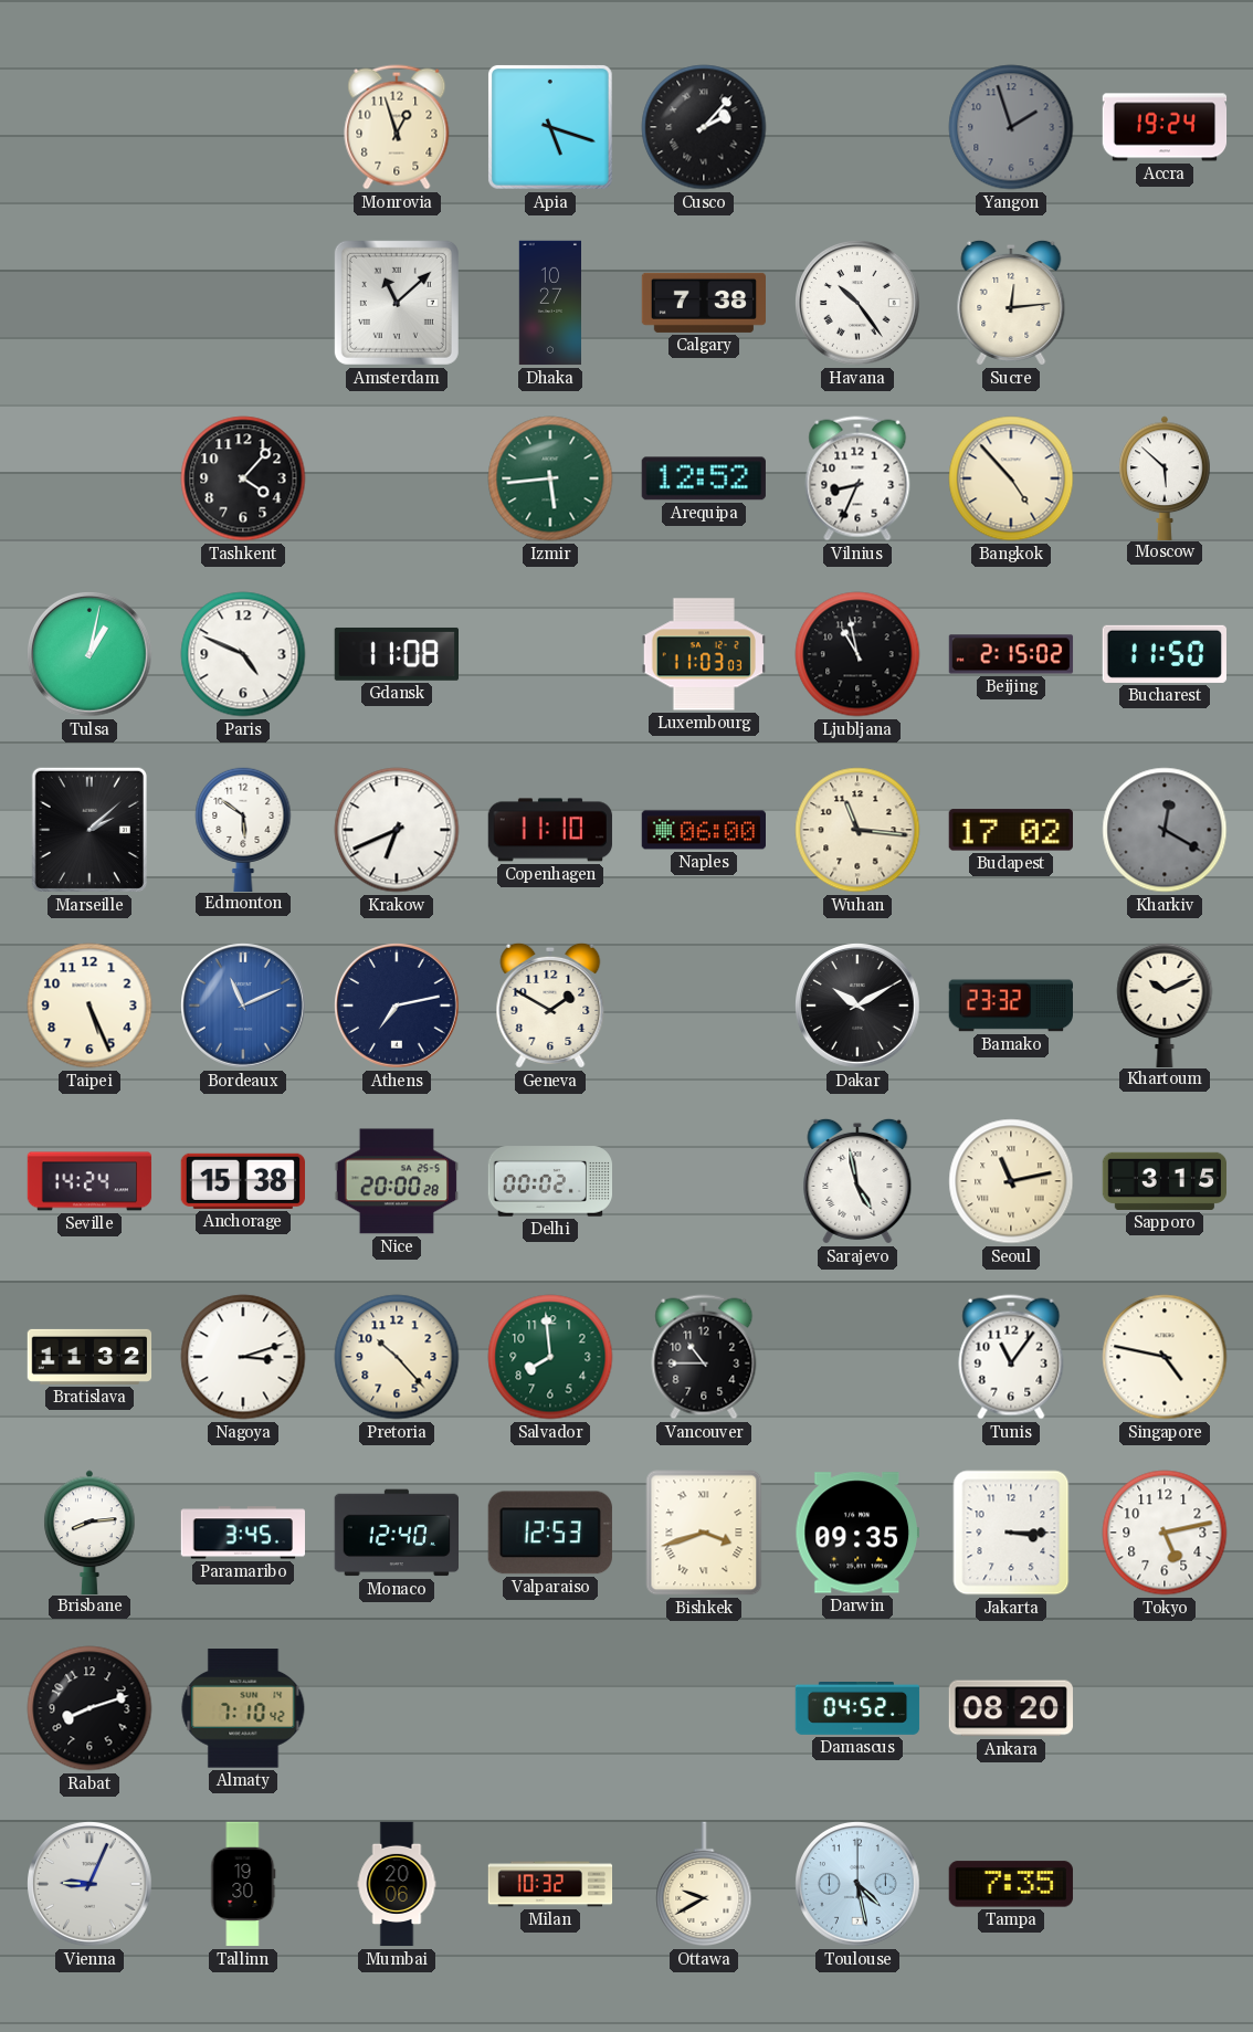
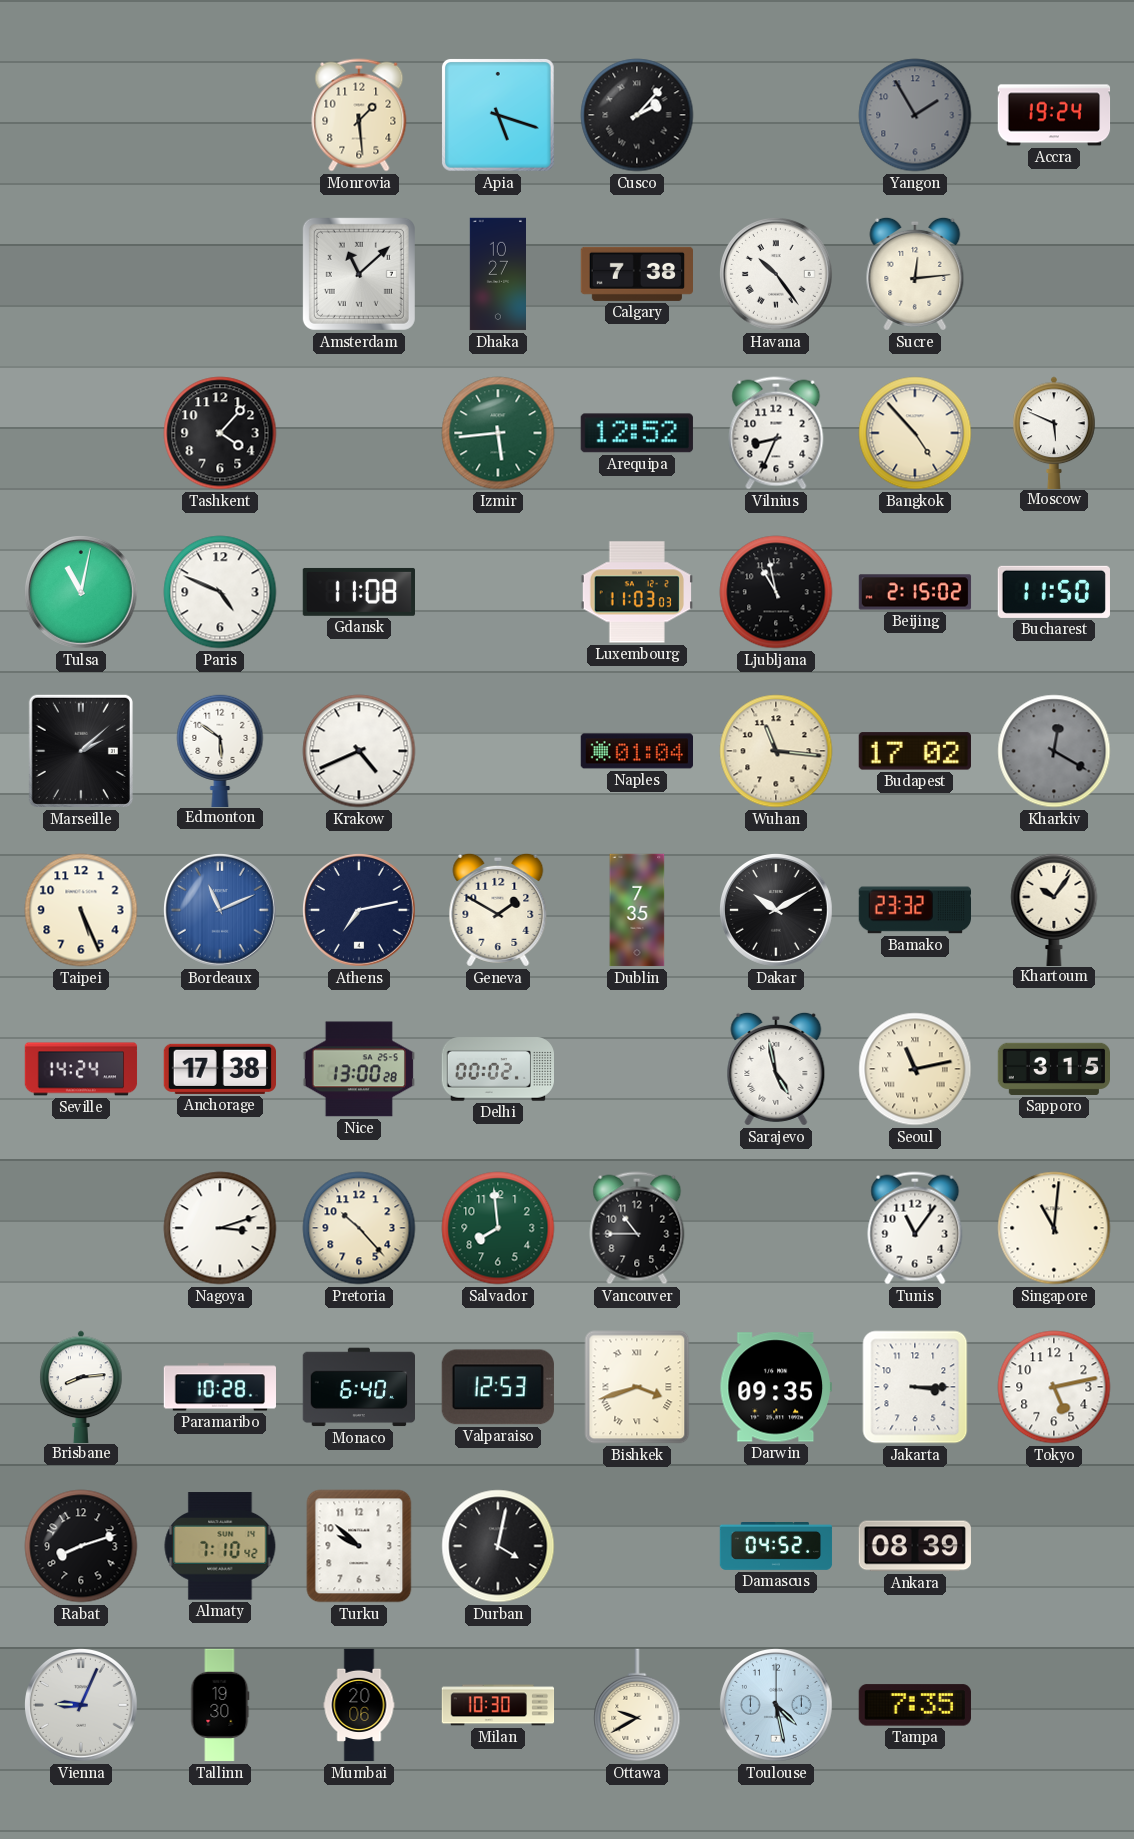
Monrovia: 12:57 -> 1:29
Yangon: 1:57 -> 1:55
Moscow: 5:52 -> 5:49
Tulsa: 1:02 -> 11:02
Krakow: 6:41 -> 4:41
Copenhagen: 11:10 -> none
Naples: 06:00 -> 01:04
Dublin: none -> 7:35
Khartoum: 10:11 -> 10:06
Anchorage: 15:38 -> 17:38
Nice: 20:00 -> 13:00
Bratislava: 11:32 -> none
Singapore: 4:47 -> 11:01
Paramaribo: 3:45 -> 10:28
Monaco: 12:40 -> 6:40
Turku: none -> 9:52
Durban: none -> 4:02
Ankara: 08:20 -> 08:39
Milan: 10:32 -> 10:30
